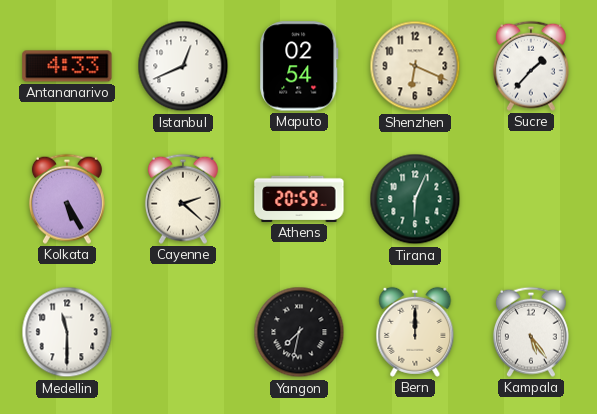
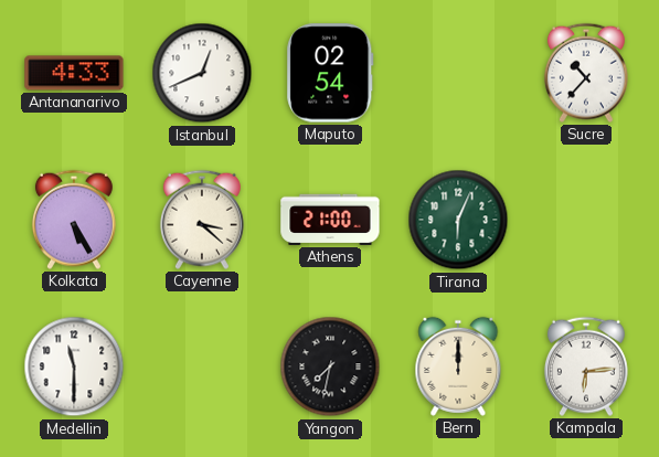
Shenzhen: 6:19 -> none
Sucre: 1:37 -> 10:37
Cayenne: 2:22 -> 3:22
Athens: 20:59 -> 21:00
Kampala: 5:24 -> 6:14
